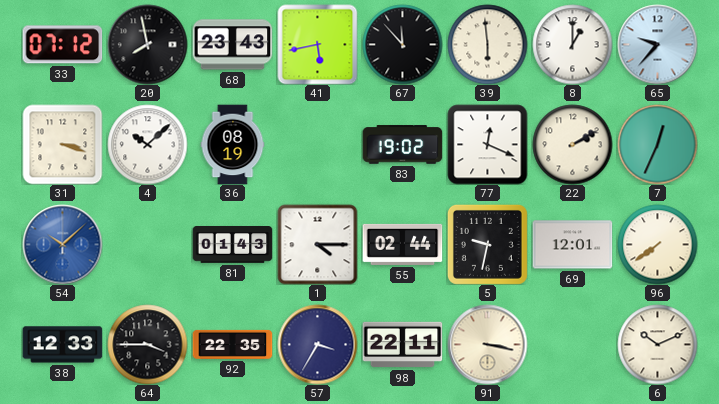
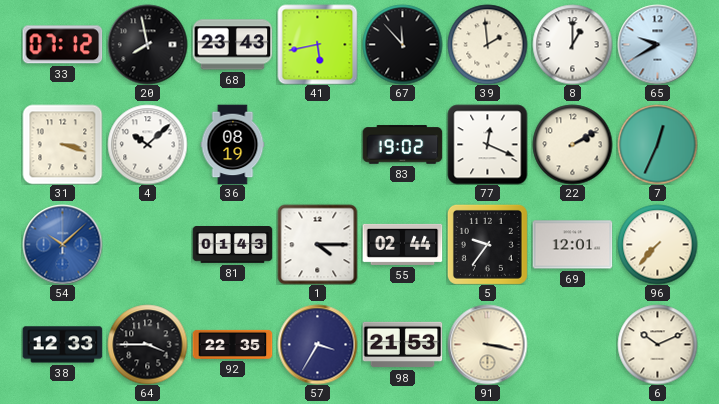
39: 5:59 -> 1:59
65: 9:37 -> 9:40
5: 9:32 -> 9:36
96: 7:39 -> 7:37
98: 22:11 -> 21:53
